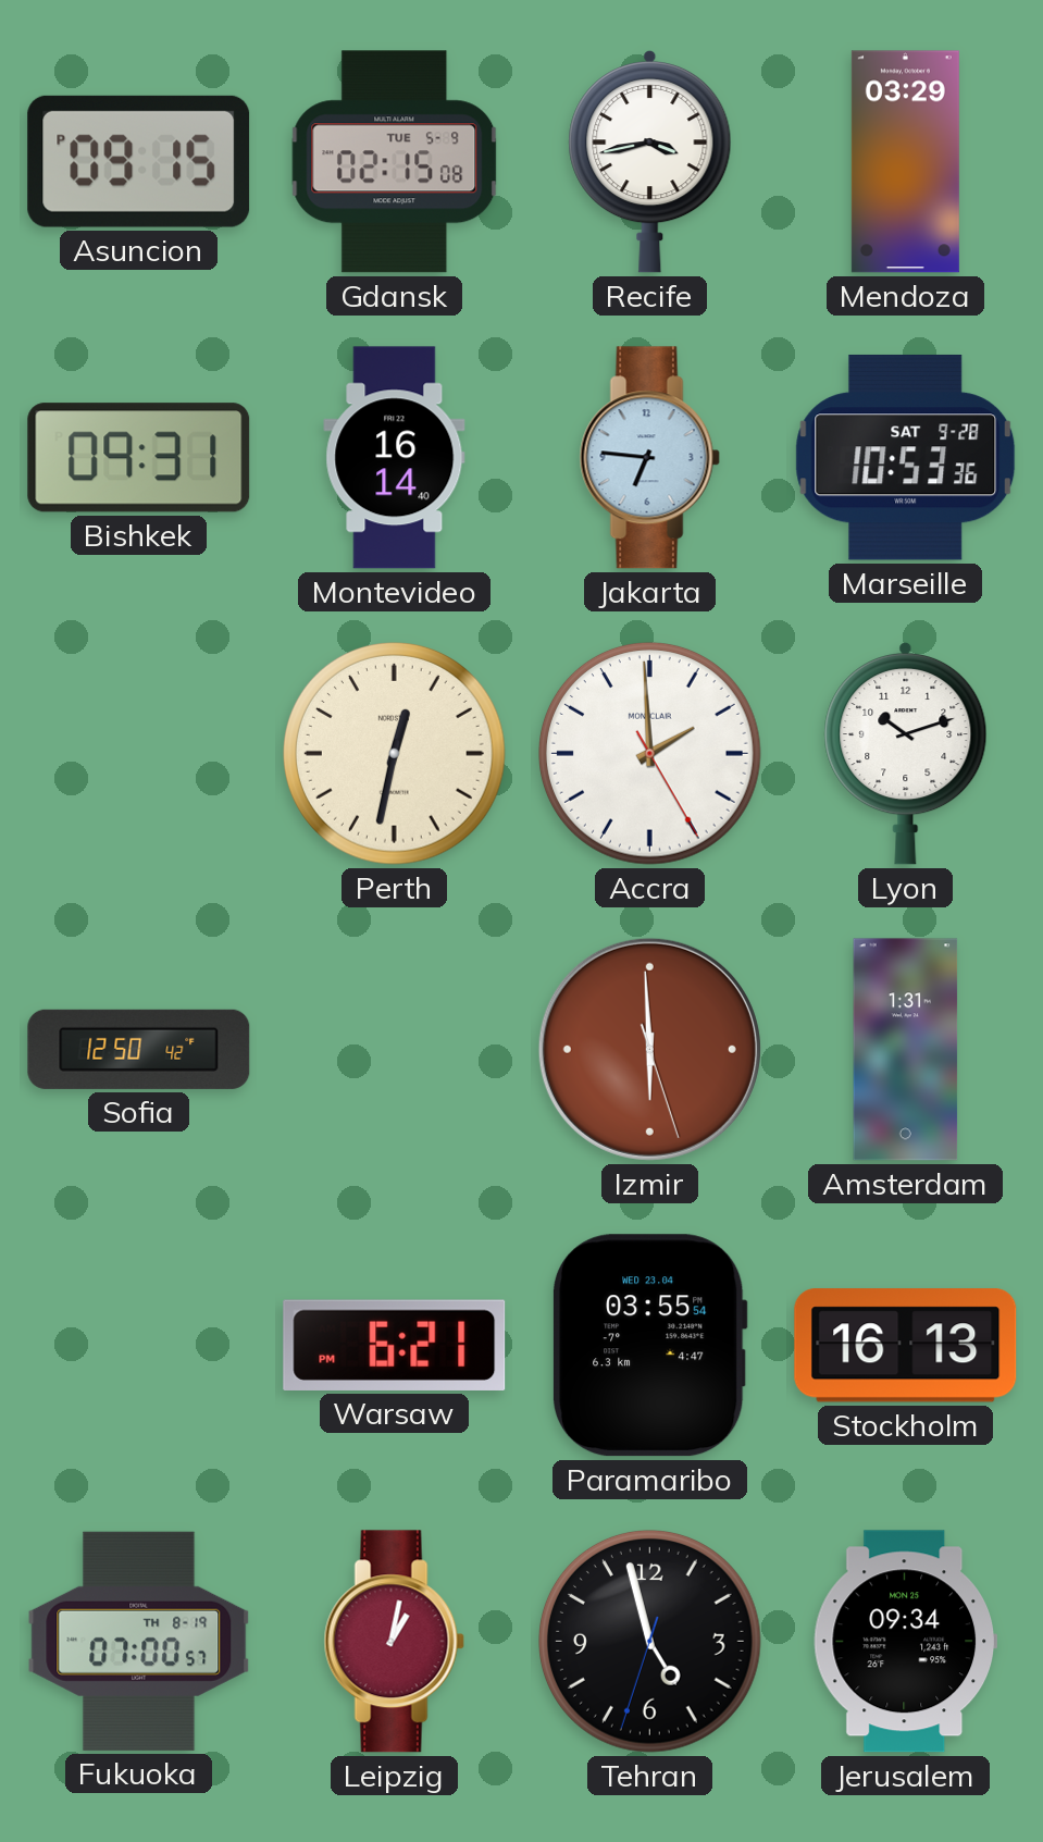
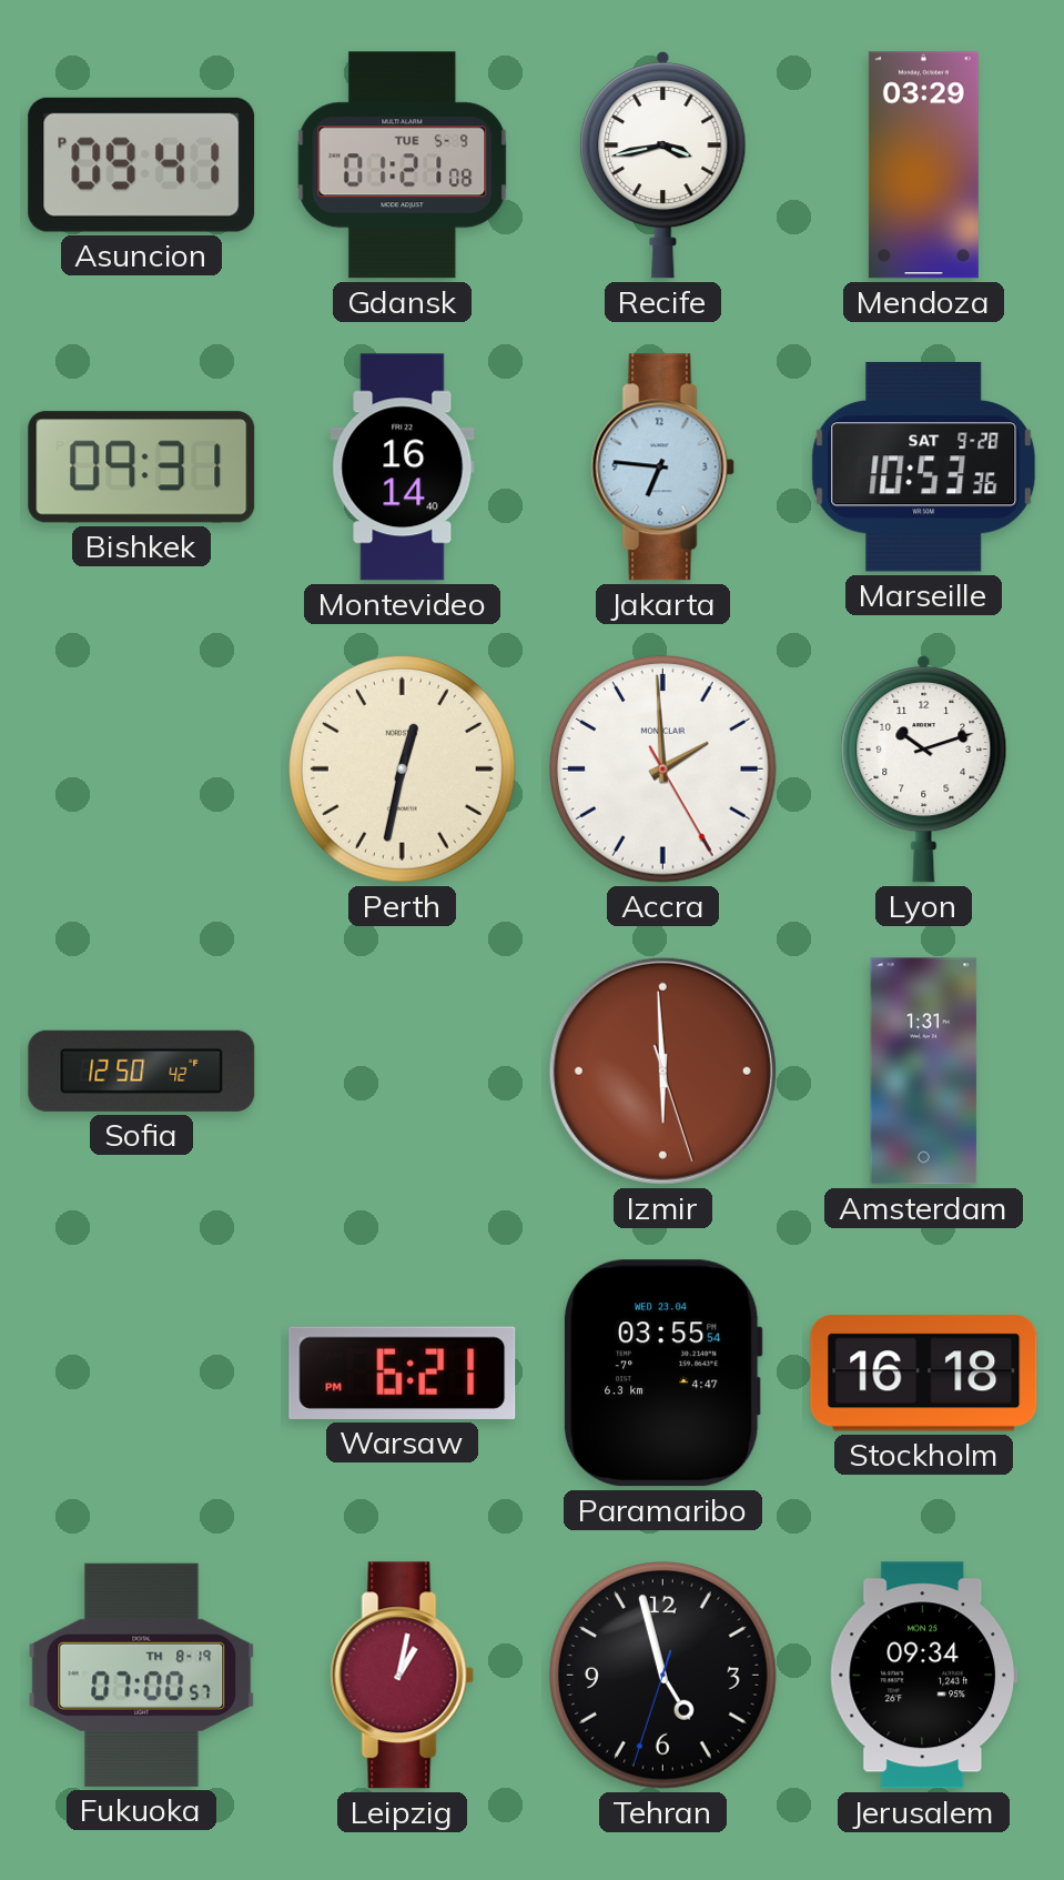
Asuncion: 09:15 -> 09:41
Gdansk: 02:15 -> 01:21
Stockholm: 16:13 -> 16:18
